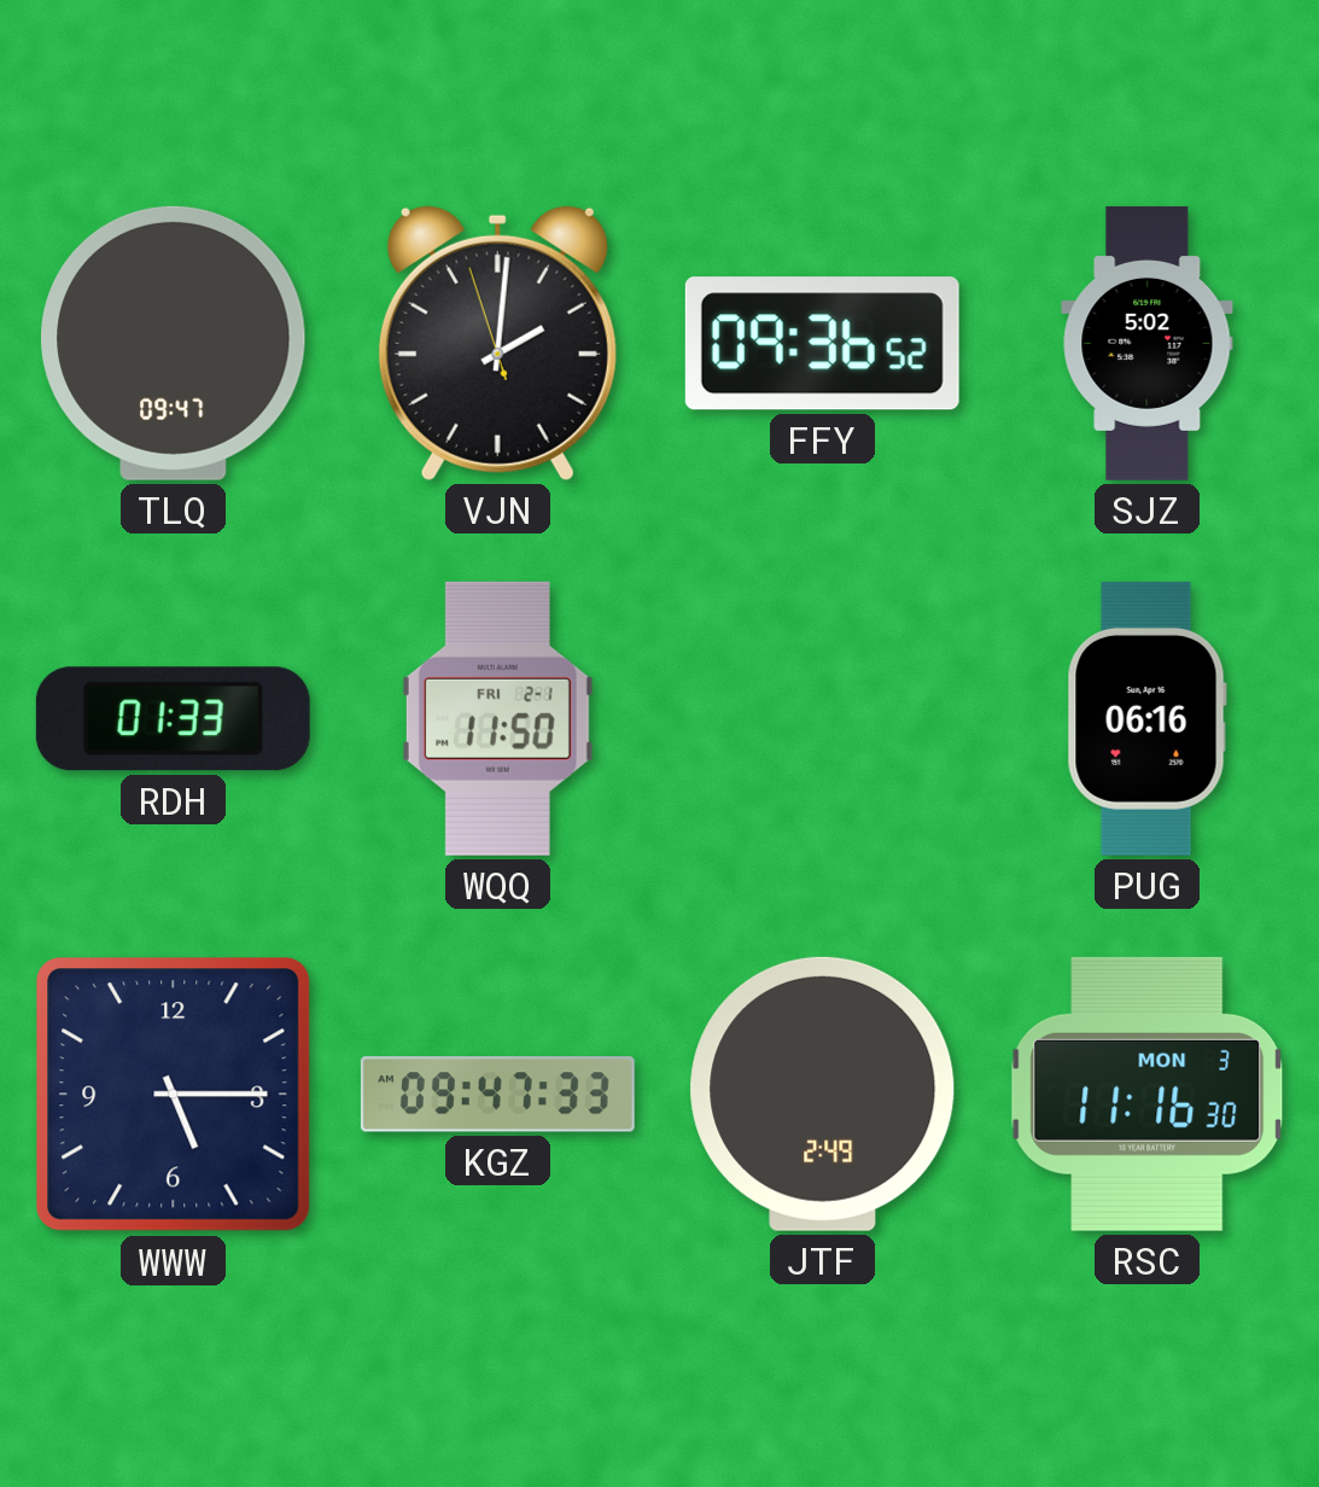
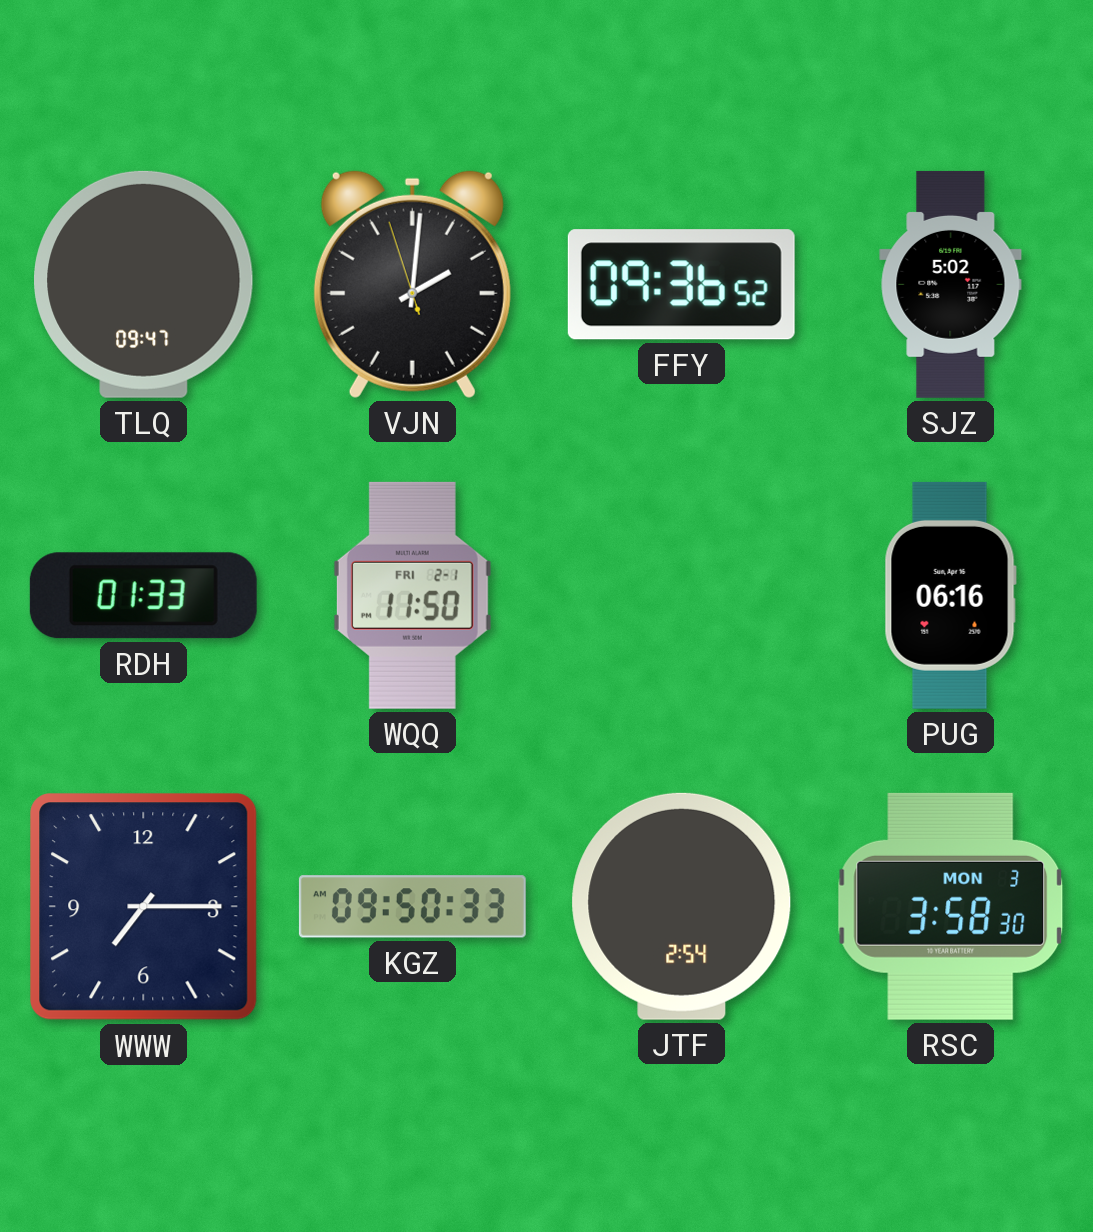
WWW: 5:15 -> 7:15
KGZ: 09:47 -> 09:50
JTF: 2:49 -> 2:54
RSC: 11:16 -> 3:58
